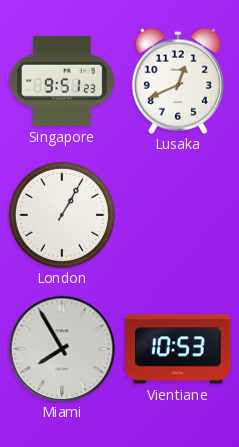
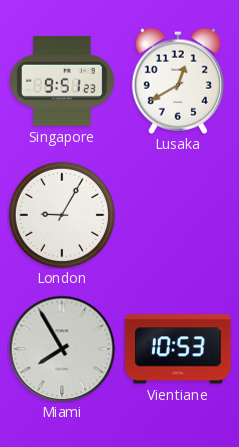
Lusaka: 12:41 -> 12:40
London: 1:05 -> 9:05
